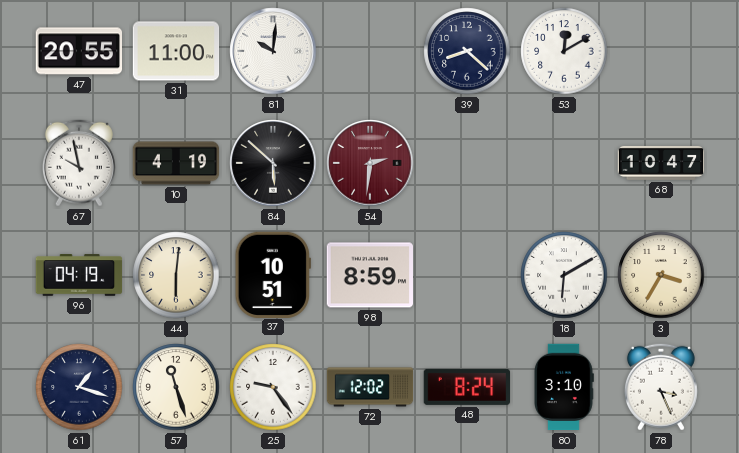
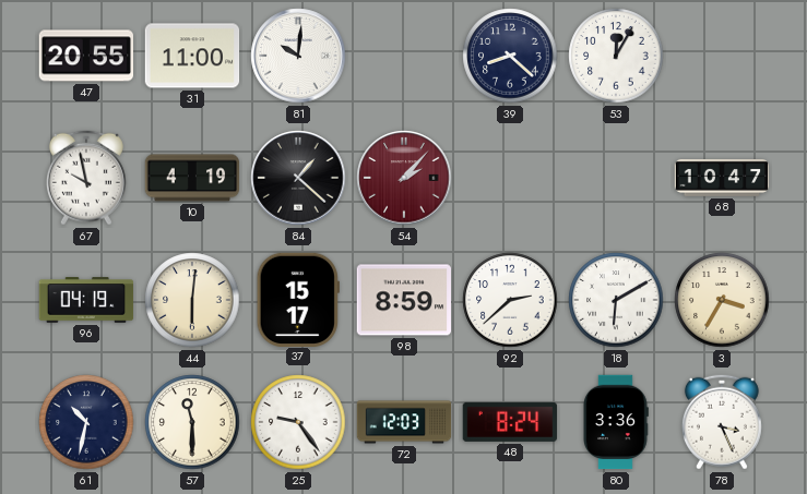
53: 12:10 -> 12:05
84: 5:52 -> 1:22
54: 2:31 -> 2:07
37: 10:51 -> 15:17
92: none -> 2:38
61: 1:18 -> 10:32
57: 11:27 -> 11:30
72: 12:02 -> 12:03
80: 3:10 -> 3:36
